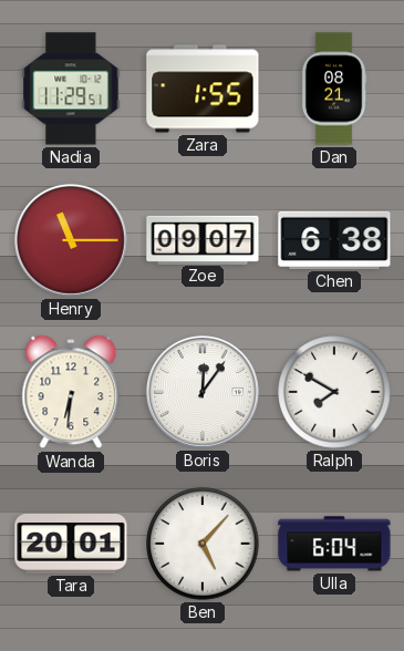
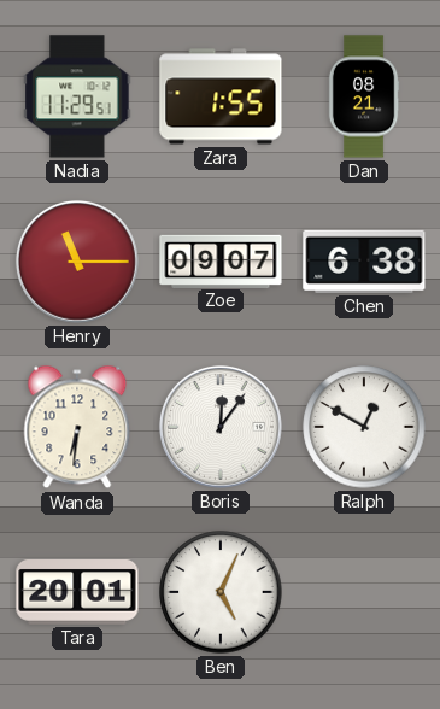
Ralph: 7:50 -> 12:50
Ben: 5:07 -> 5:04
Ulla: 6:04 -> none
